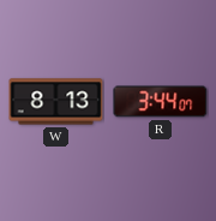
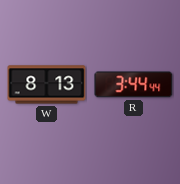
R: 3:44:07 -> 3:44:44
